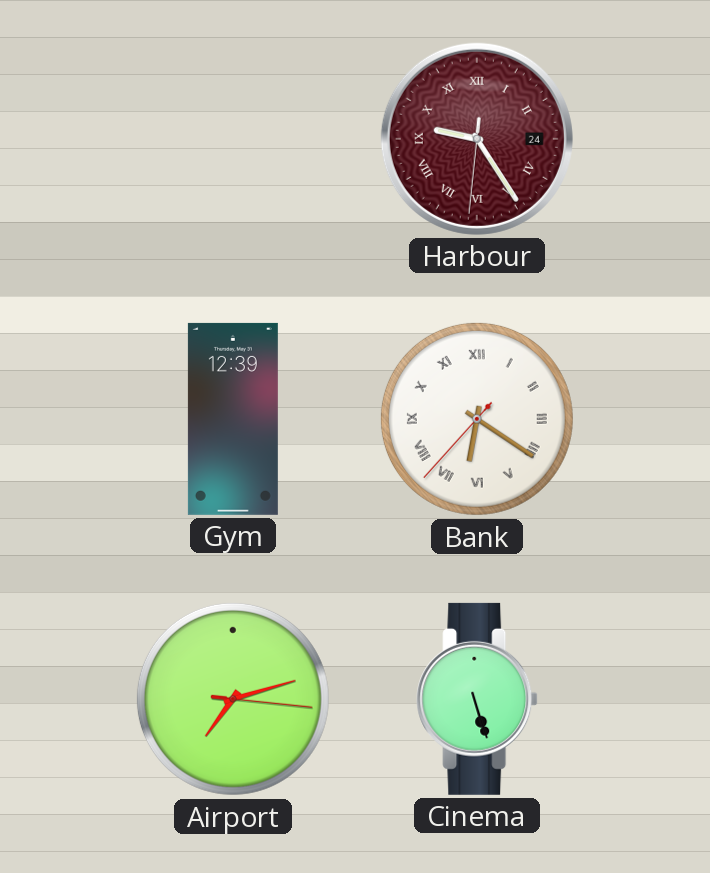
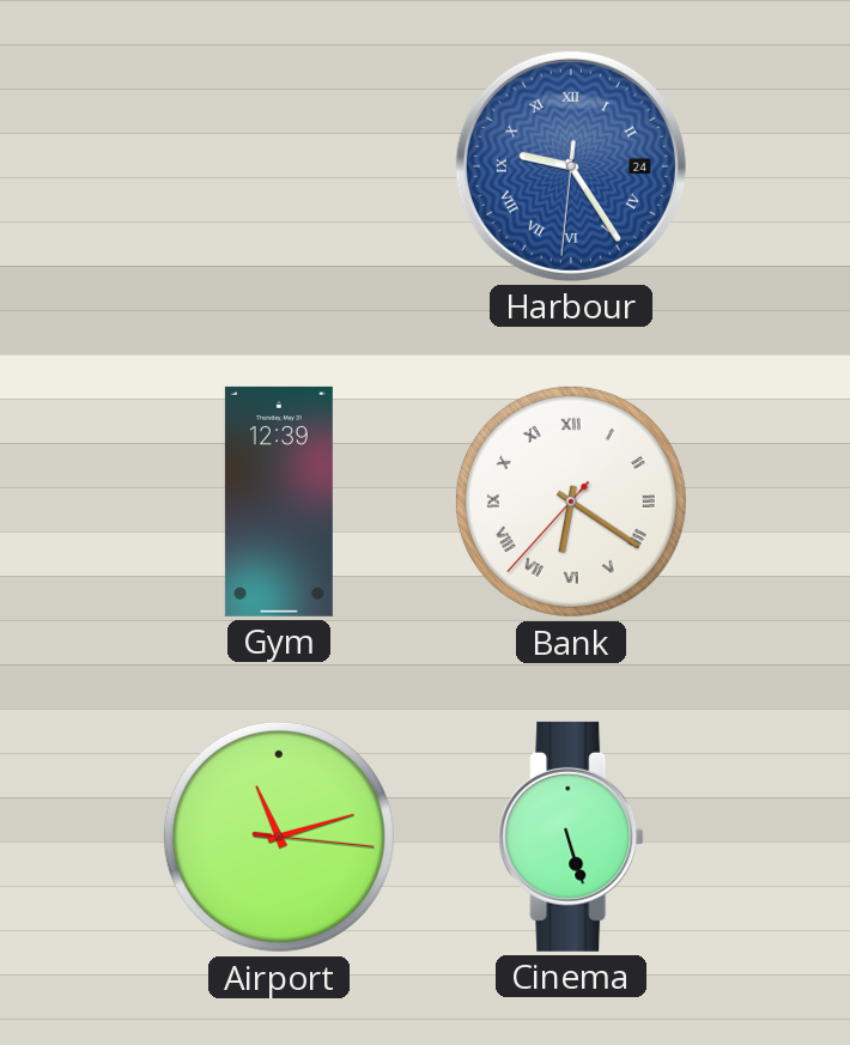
Harbour dial: burgundy -> blue
Airport: 7:12 -> 11:12
